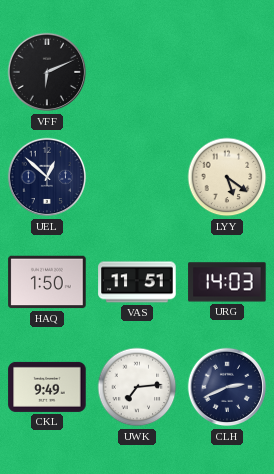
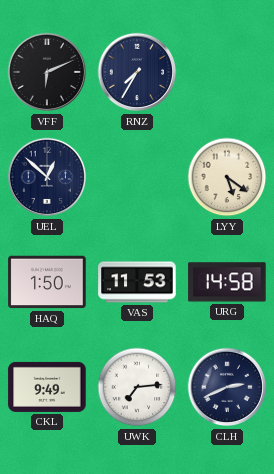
RNZ: none -> 7:35
VAS: 11:51 -> 11:53
URG: 14:03 -> 14:58
